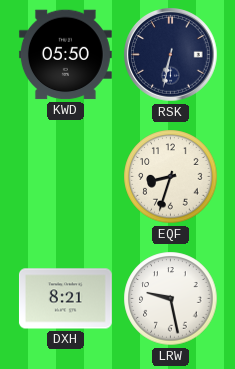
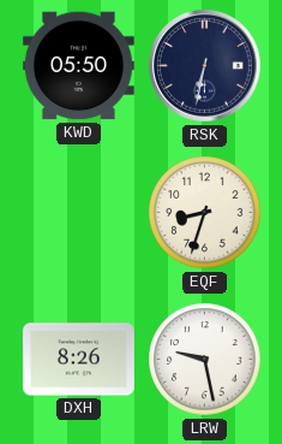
DXH: 8:21 -> 8:26
